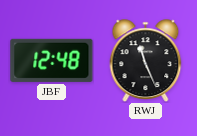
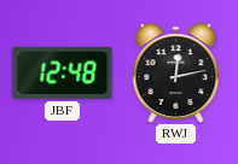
RWJ: 11:26 -> 12:13
